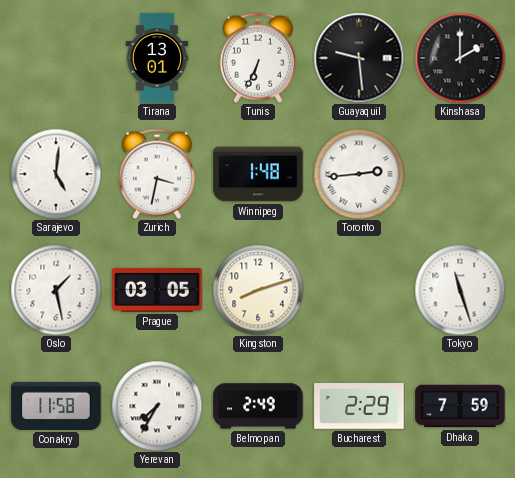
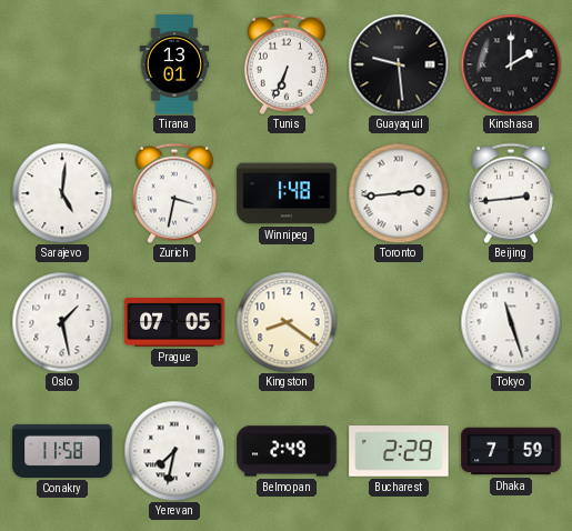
Beijing: none -> 2:44
Prague: 03:05 -> 07:05
Kingston: 8:12 -> 8:21
Yerevan: 7:35 -> 7:32
